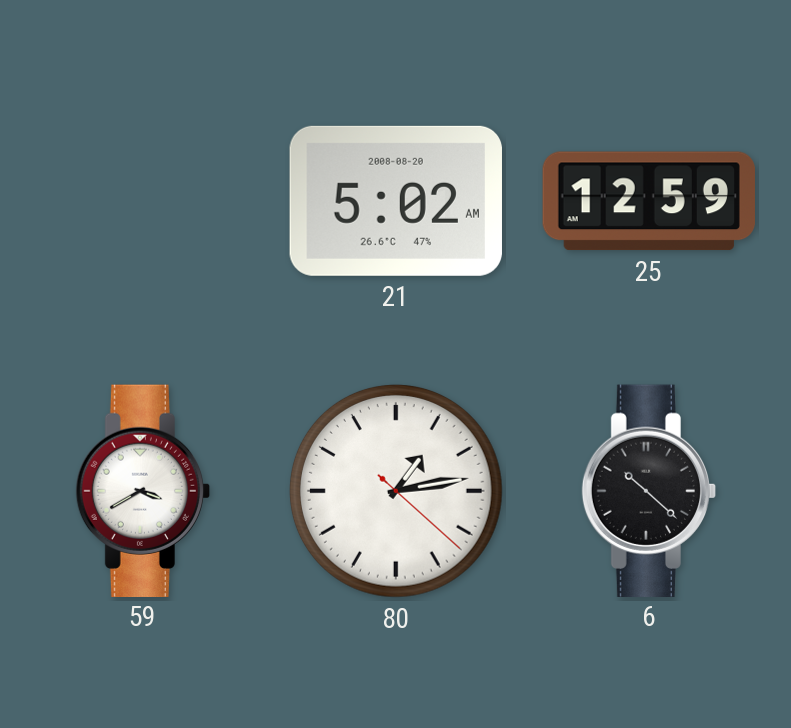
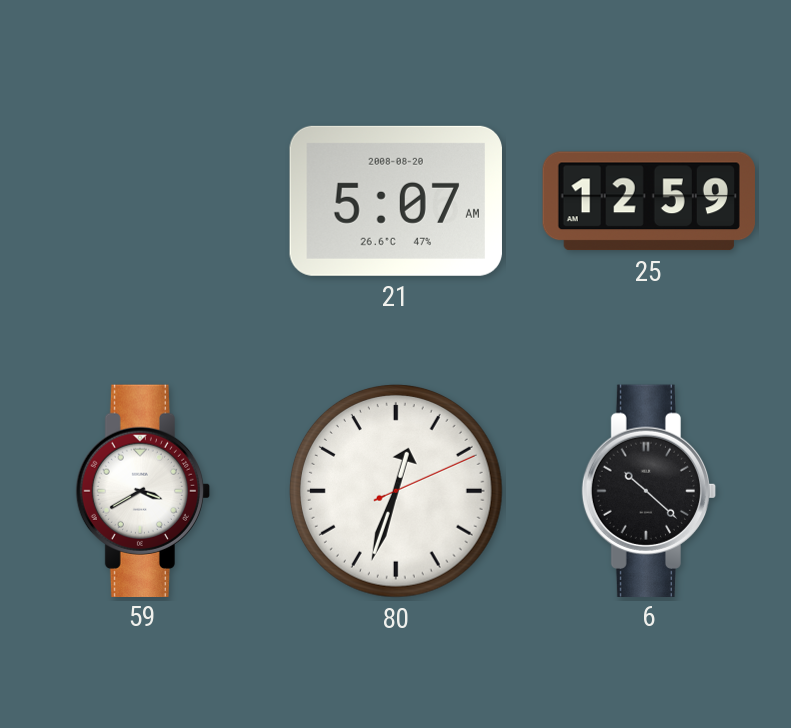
21: 5:02 -> 5:07
80: 1:13 -> 12:33
